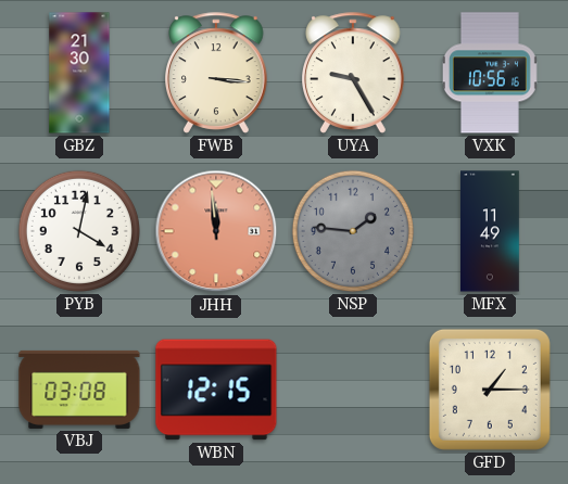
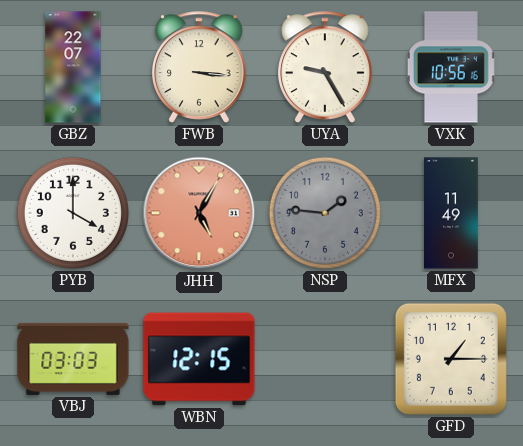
GBZ: 21:30 -> 22:07
PYB: 4:02 -> 4:00
JHH: 11:59 -> 5:05
VBJ: 03:08 -> 03:03
